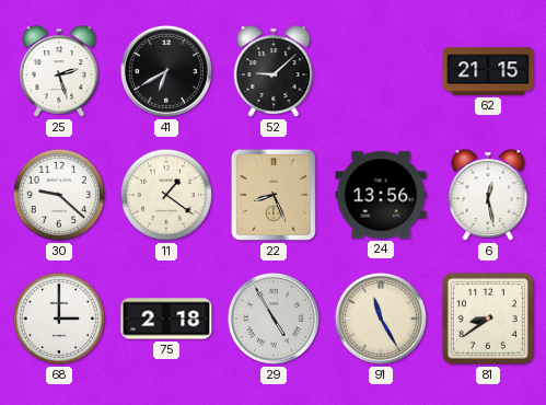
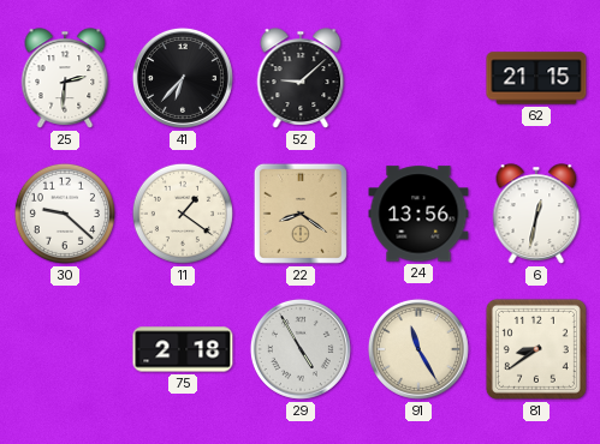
25: 2:27 -> 2:31
41: 6:40 -> 6:37
22: 8:26 -> 8:21
6: 12:28 -> 12:32
68: 3:00 -> none
